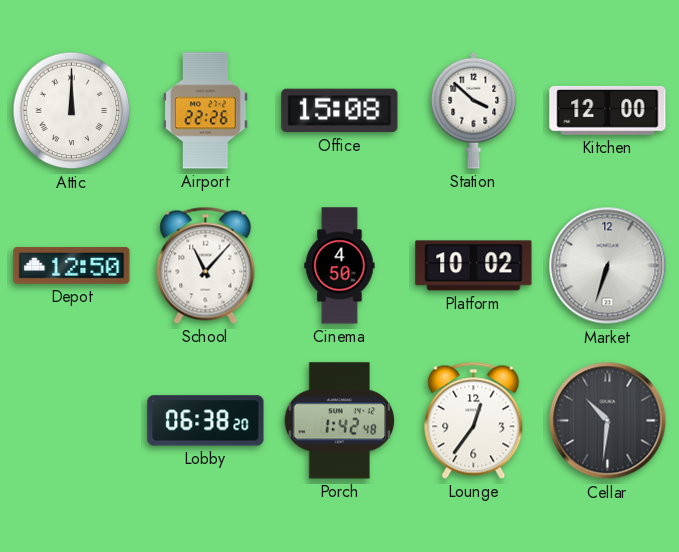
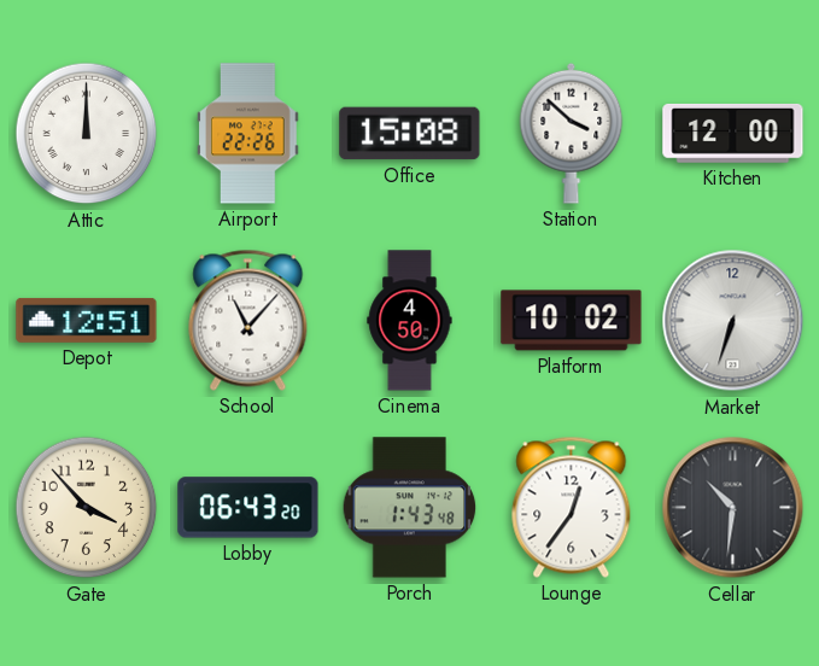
Depot: 12:50 -> 12:51
Gate: none -> 3:53
Lobby: 06:38 -> 06:43
Porch: 1:42 -> 1:43
